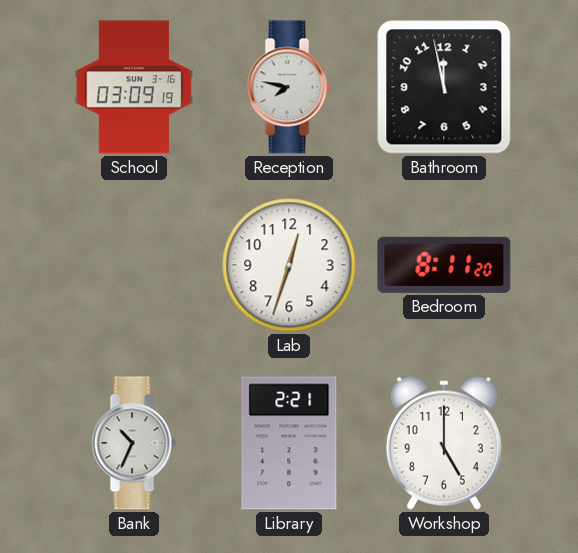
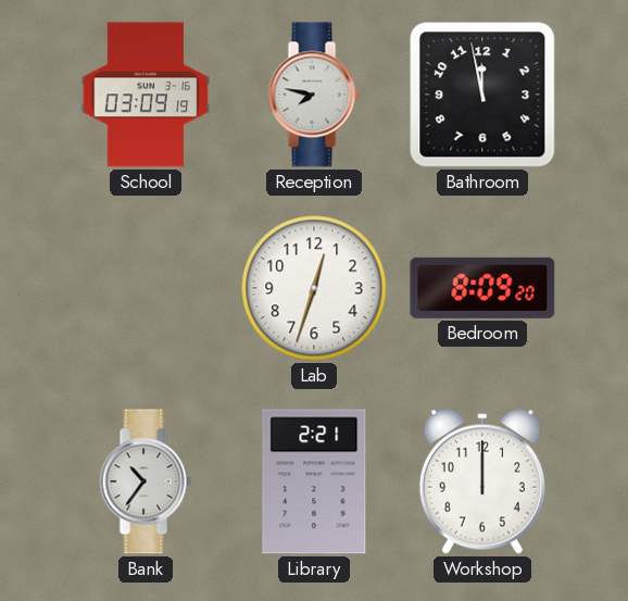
Bedroom: 8:11 -> 8:09
Bank: 10:34 -> 10:36
Workshop: 5:00 -> 12:00
